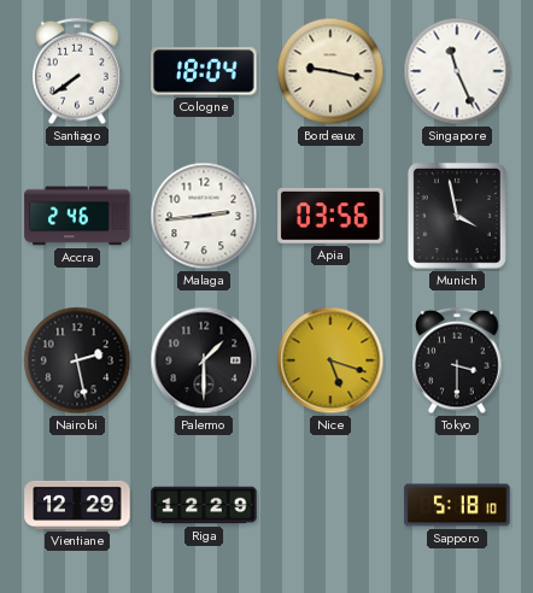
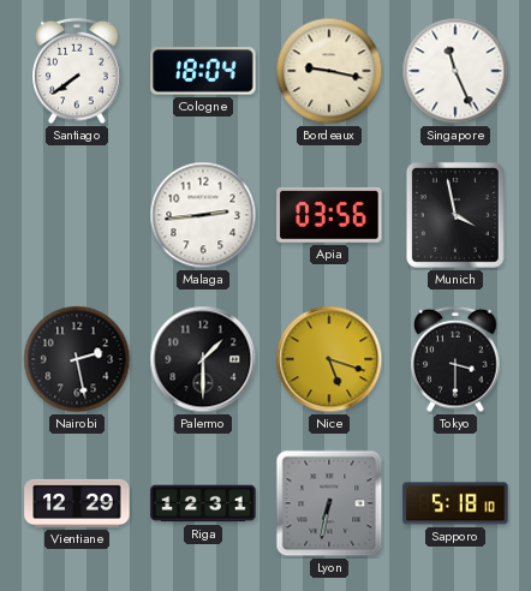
Accra: 2:46 -> none
Riga: 12:29 -> 12:31
Lyon: none -> 6:32
